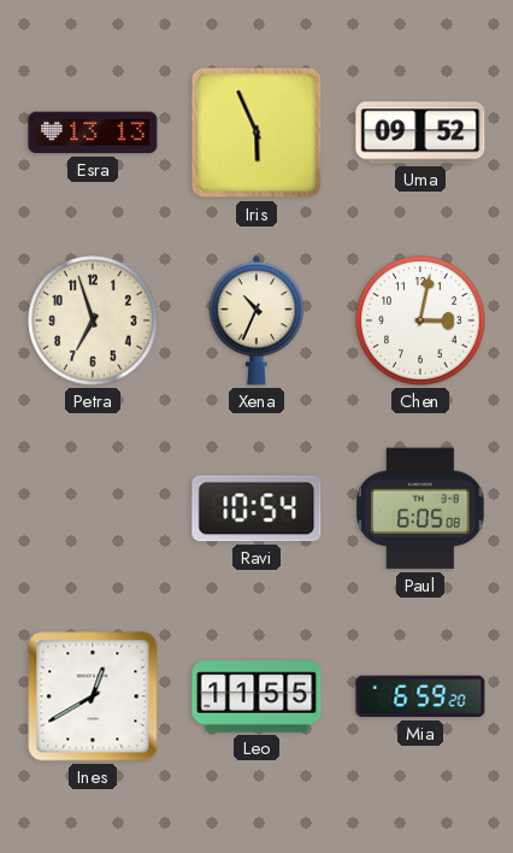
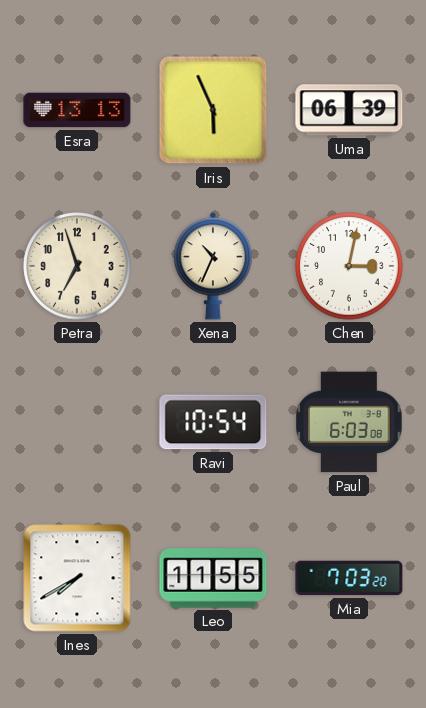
Uma: 09:52 -> 06:39
Paul: 6:05 -> 6:03
Ines: 12:40 -> 7:40
Mia: 6:59 -> 7:03
